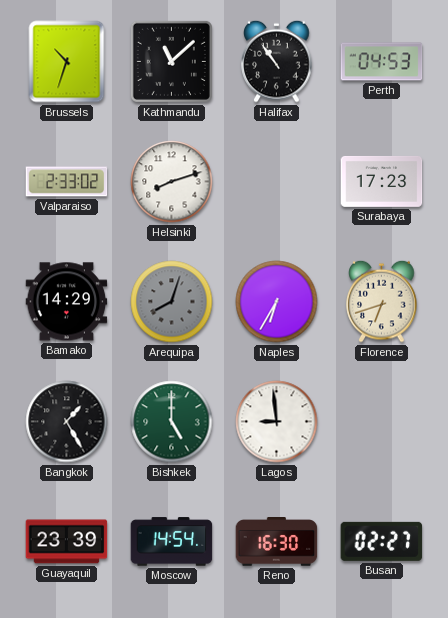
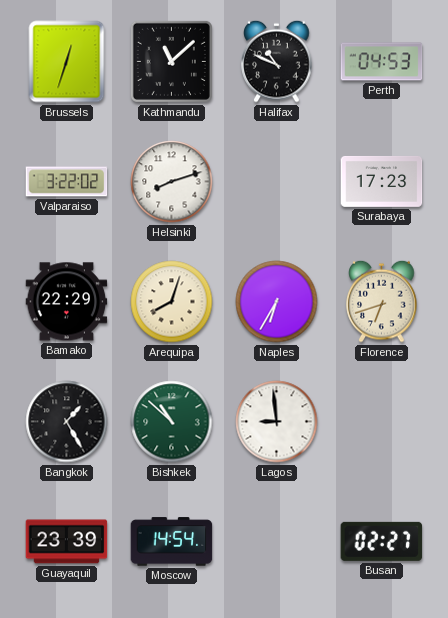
Brussels: 10:33 -> 12:33
Halifax: 10:54 -> 10:49
Valparaiso: 2:33 -> 3:22
Bamako: 14:29 -> 22:29
Arequipa dial: grey -> cream
Bishkek: 5:00 -> 10:52
Reno: 16:30 -> none
